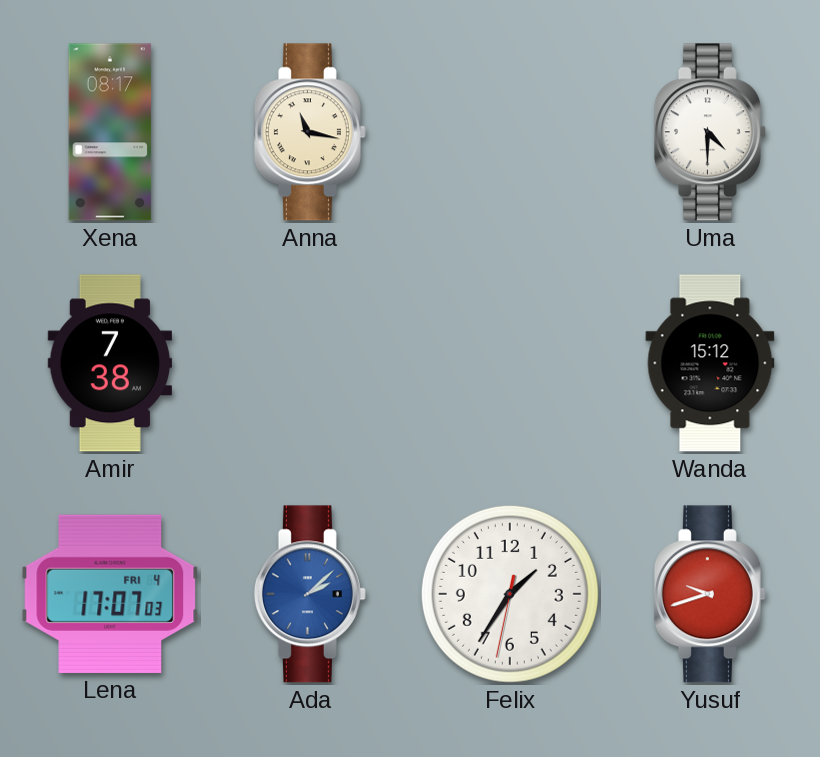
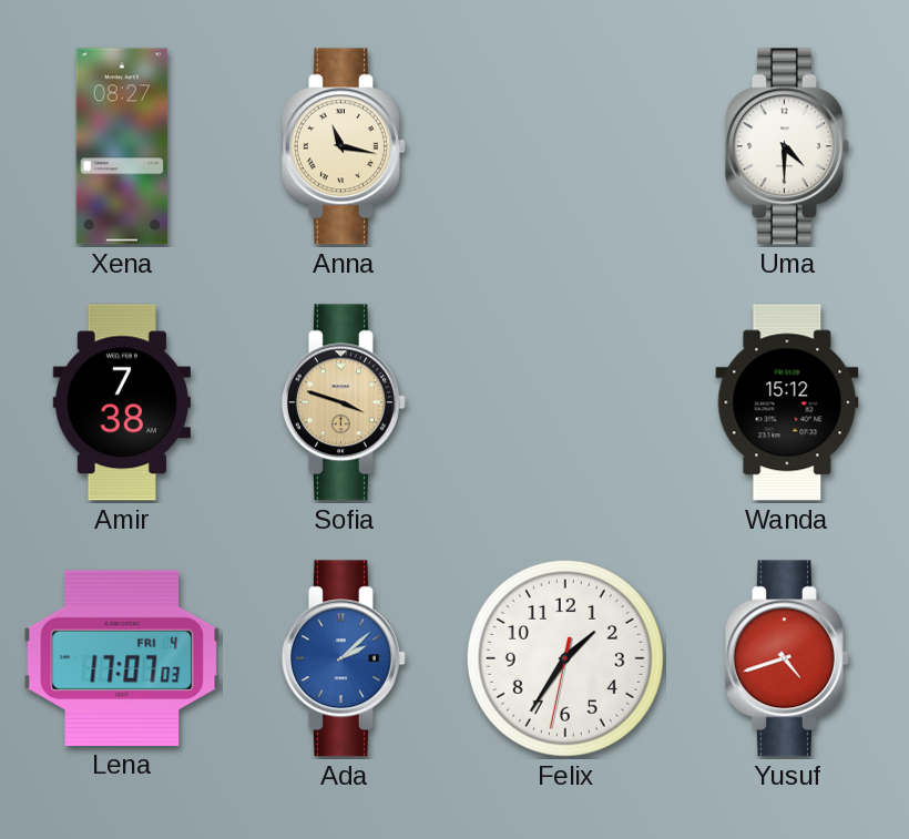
Xena: 08:17 -> 08:27
Sofia: none -> 3:48
Yusuf: 9:42 -> 4:42
